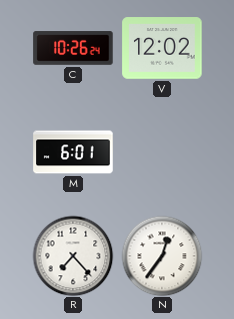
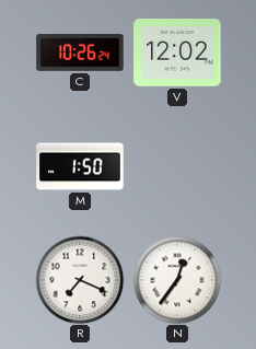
M: 6:01 -> 1:50
R: 7:23 -> 7:19
